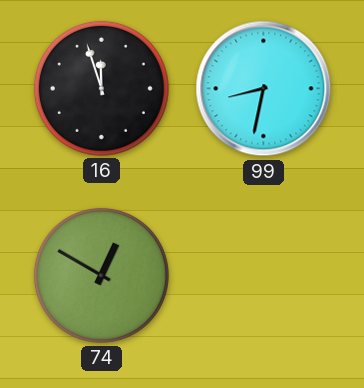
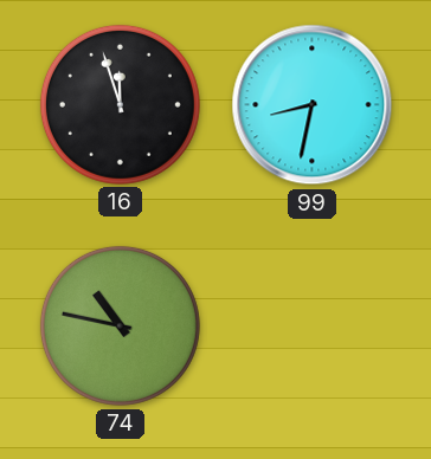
74: 12:50 -> 10:47
